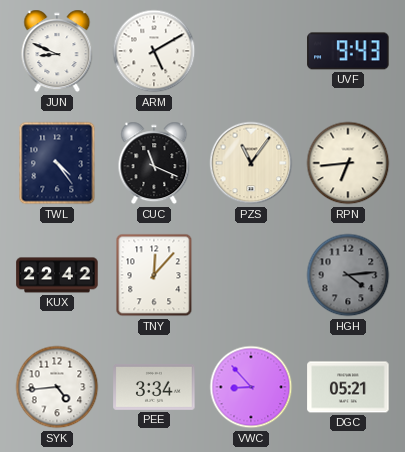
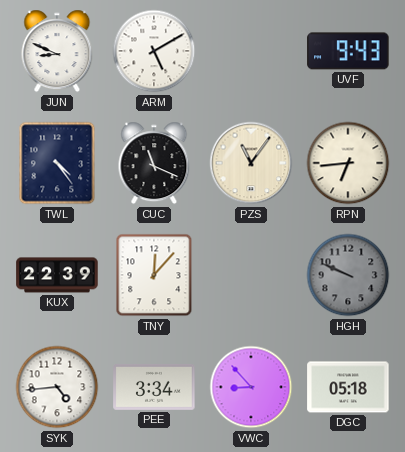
KUX: 22:42 -> 22:39
HGH: 4:14 -> 9:49
DGC: 05:21 -> 05:18
